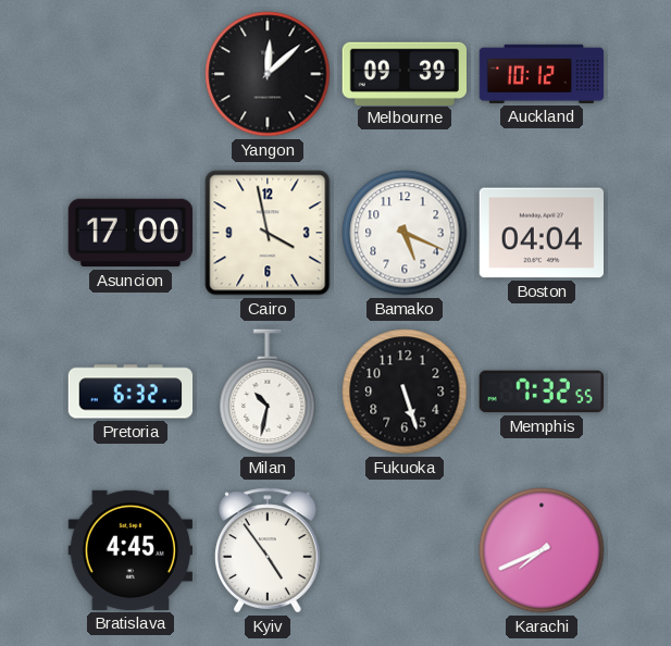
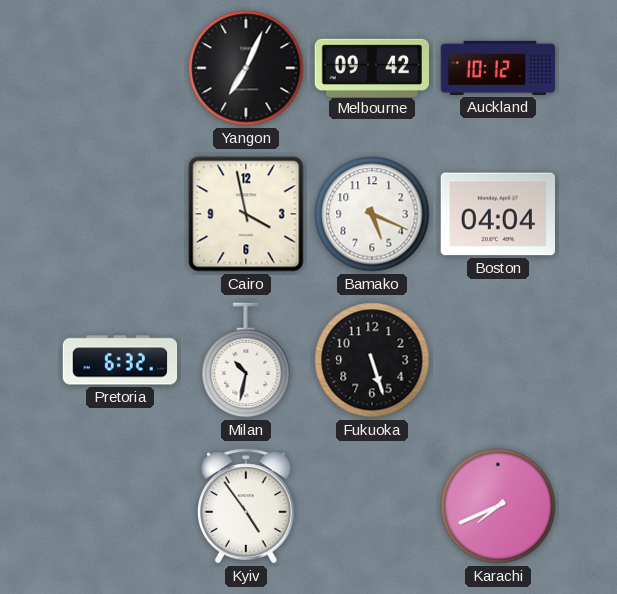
Yangon: 12:08 -> 7:04
Melbourne: 09:39 -> 09:42
Asuncion: 17:00 -> none
Memphis: 7:32 -> none
Bratislava: 4:45 -> none
